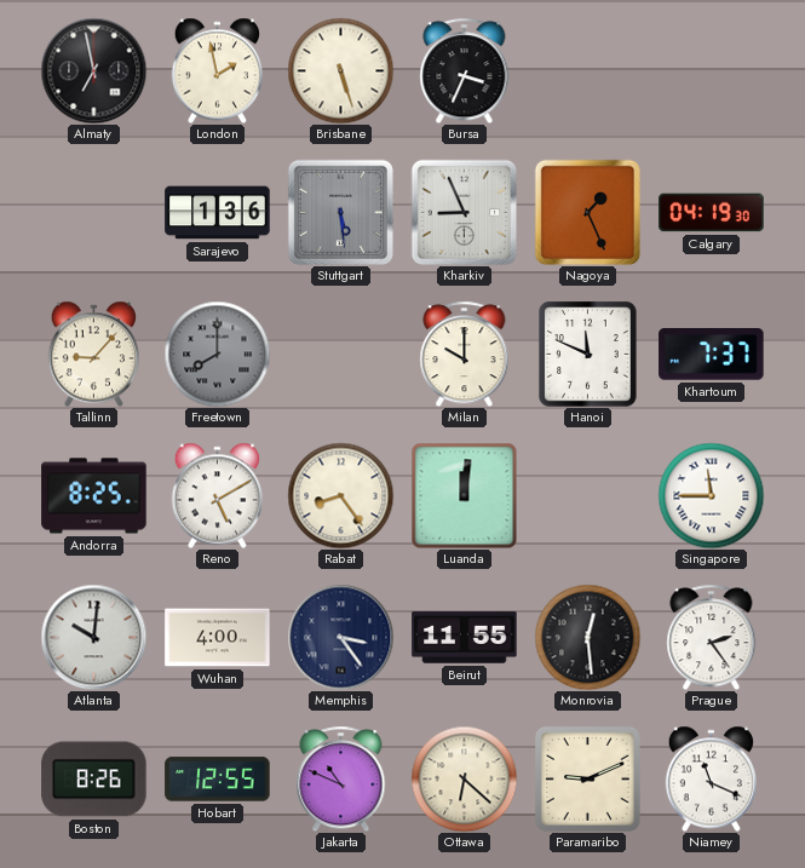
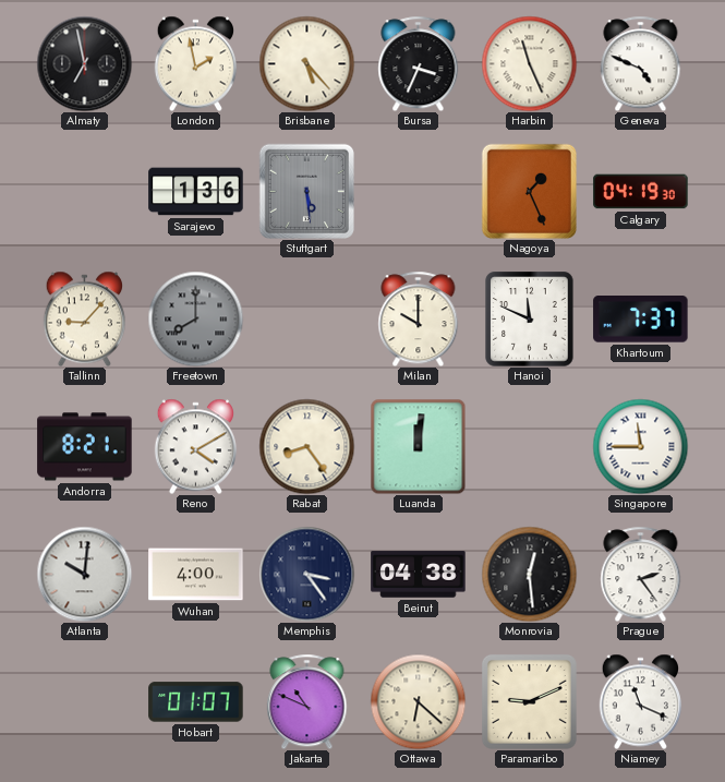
Brisbane: 5:27 -> 5:23
Harbin: none -> 11:26
Geneva: none -> 4:49
Kharkiv: 8:56 -> none
Andorra: 8:25 -> 8:21
Reno: 5:10 -> 4:10
Beirut: 11:55 -> 04:38
Boston: 8:26 -> none
Hobart: 12:55 -> 01:07
